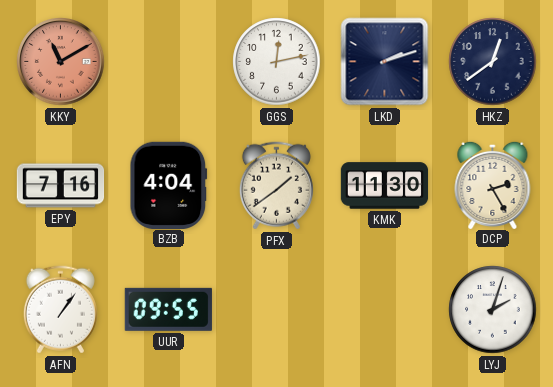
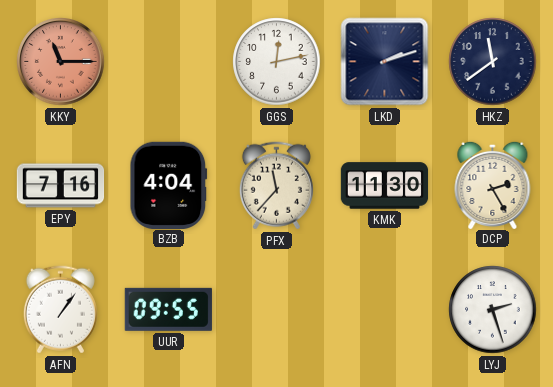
KKY: 11:10 -> 11:15
HKZ: 12:39 -> 11:39
PFX: 1:39 -> 11:37
LYJ: 2:03 -> 2:27
